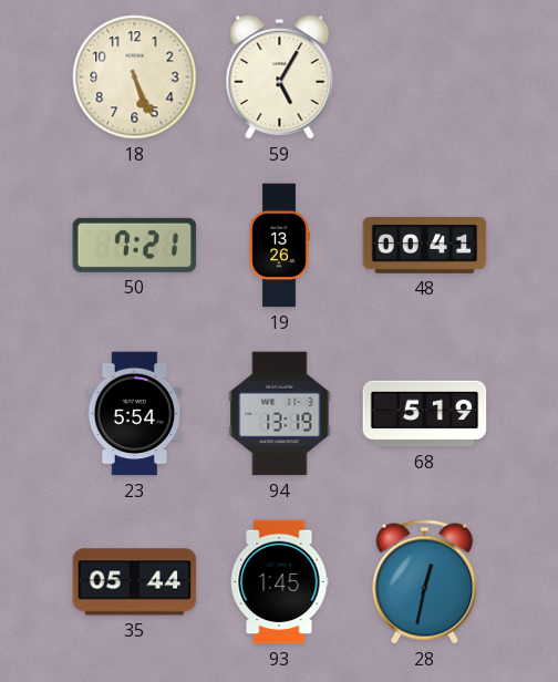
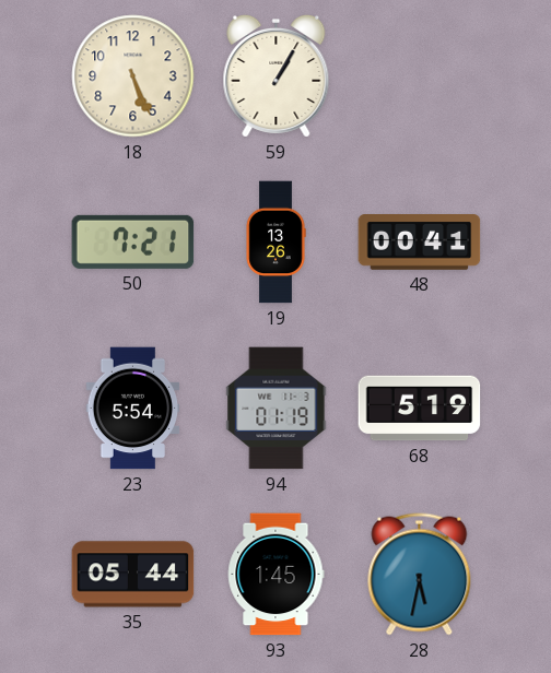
59: 5:05 -> 1:05
94: 13:19 -> 01:19
28: 12:32 -> 5:32
